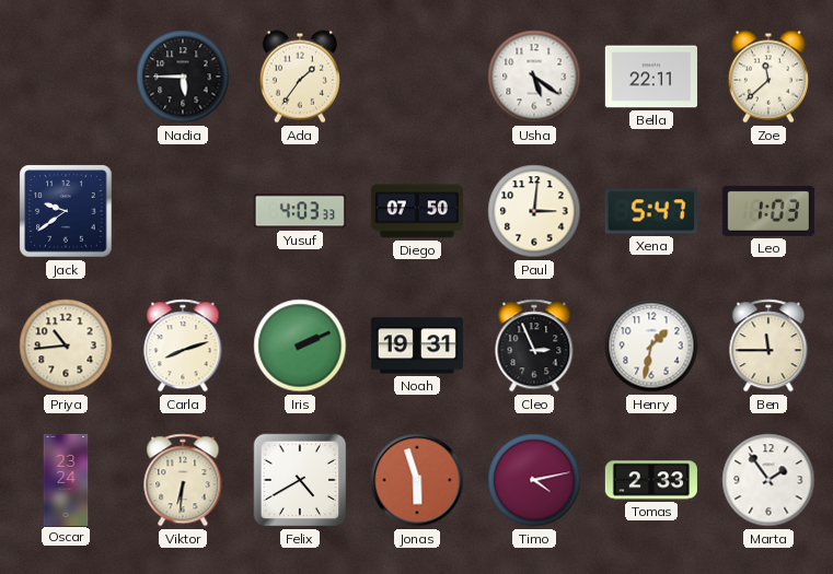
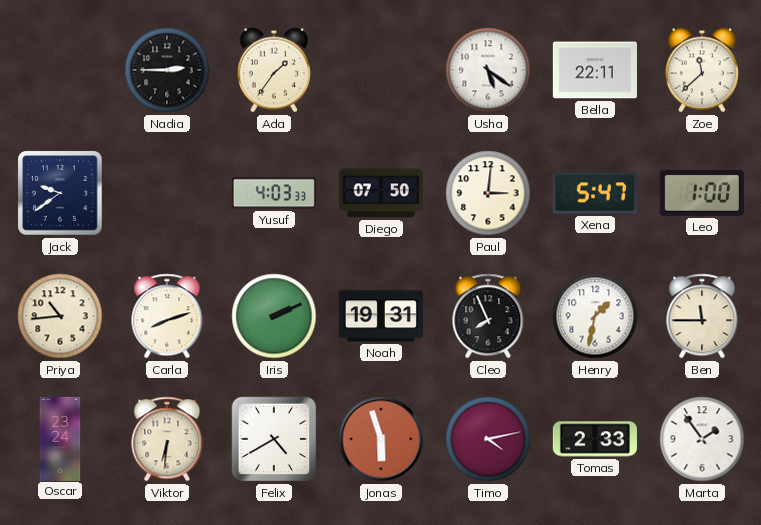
Nadia: 5:45 -> 2:45
Leo: 1:03 -> 1:00
Cleo: 2:56 -> 7:56
